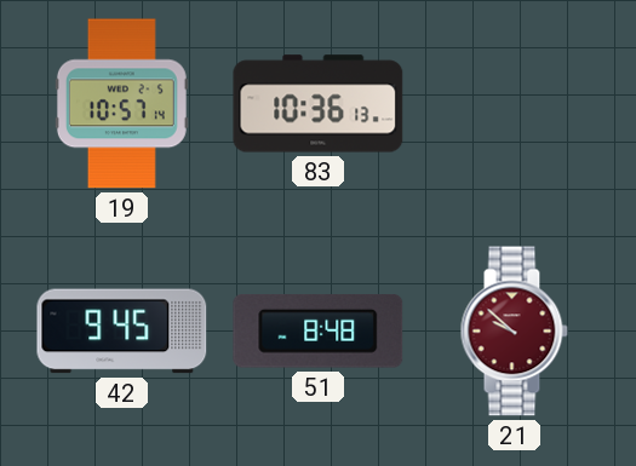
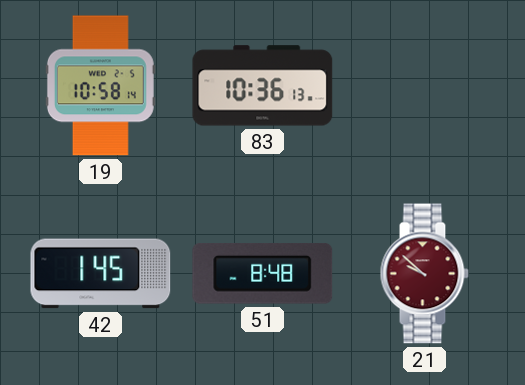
19: 10:57 -> 10:58
42: 9:45 -> 1:45
